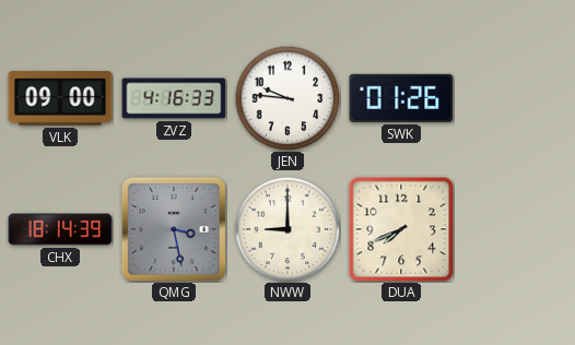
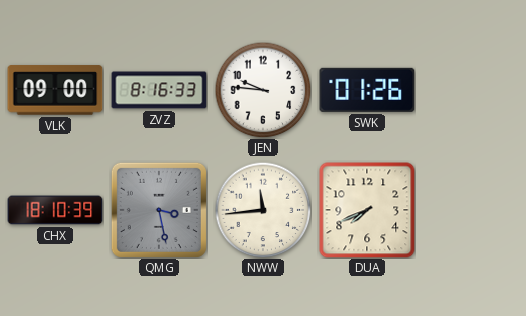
ZVZ: 4:16 -> 8:16
CHX: 18:14 -> 18:10
NWW: 9:00 -> 11:44
